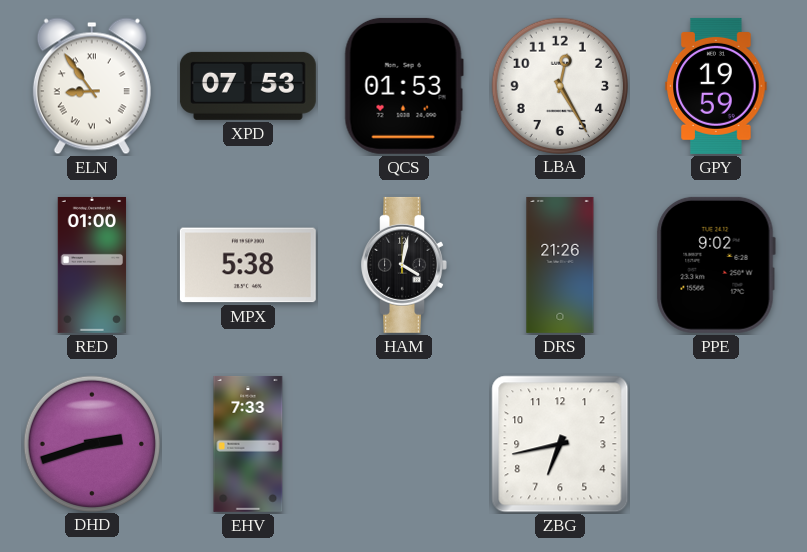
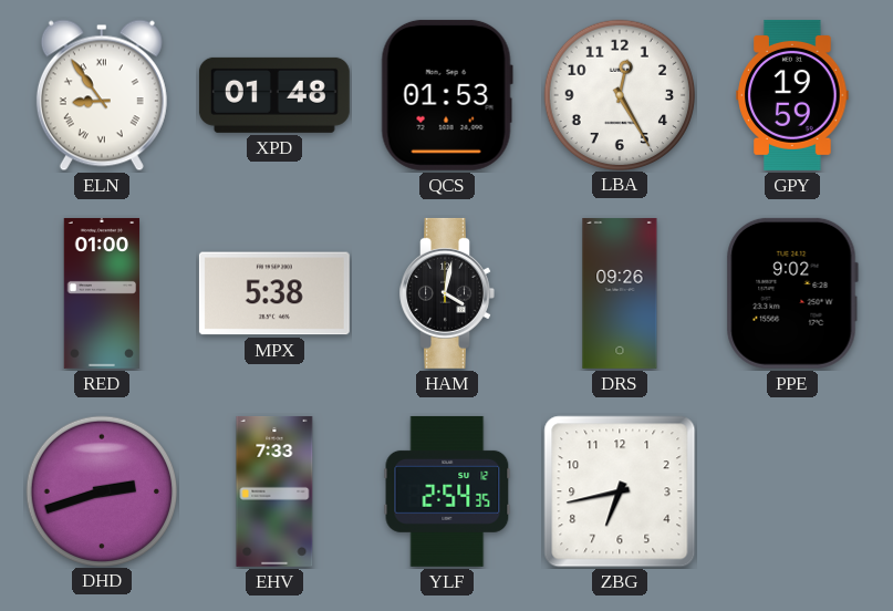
XPD: 07:53 -> 01:48
DRS: 21:26 -> 09:26
YLF: none -> 2:54
